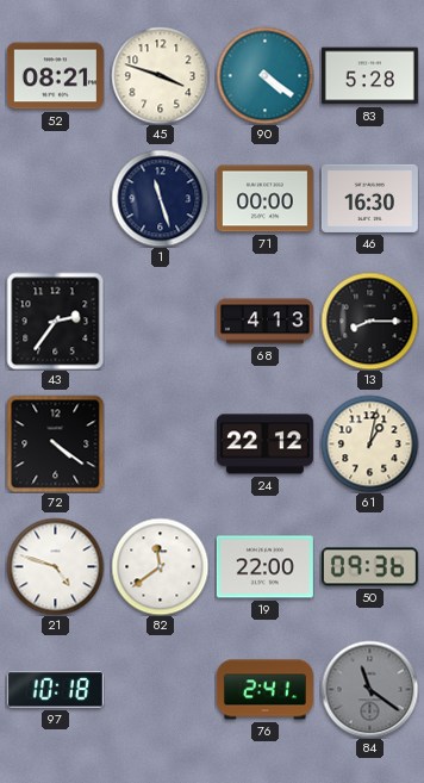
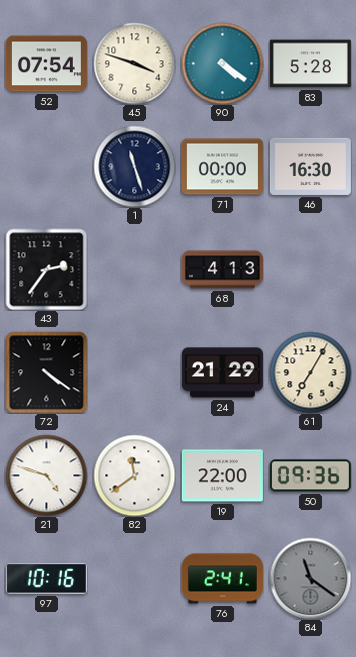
52: 08:21 -> 07:54
13: 8:15 -> none
24: 22:12 -> 21:29
61: 1:02 -> 7:05
97: 10:18 -> 10:16
